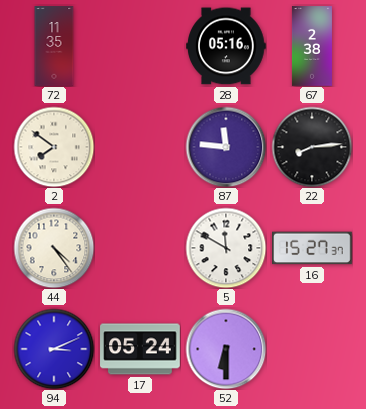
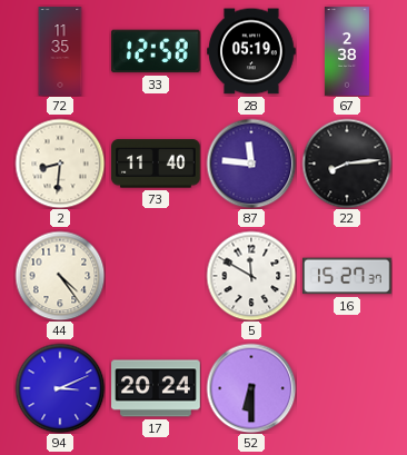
33: none -> 12:58
28: 05:16 -> 05:19
2: 7:51 -> 8:31
73: none -> 11:40
17: 05:24 -> 20:24
